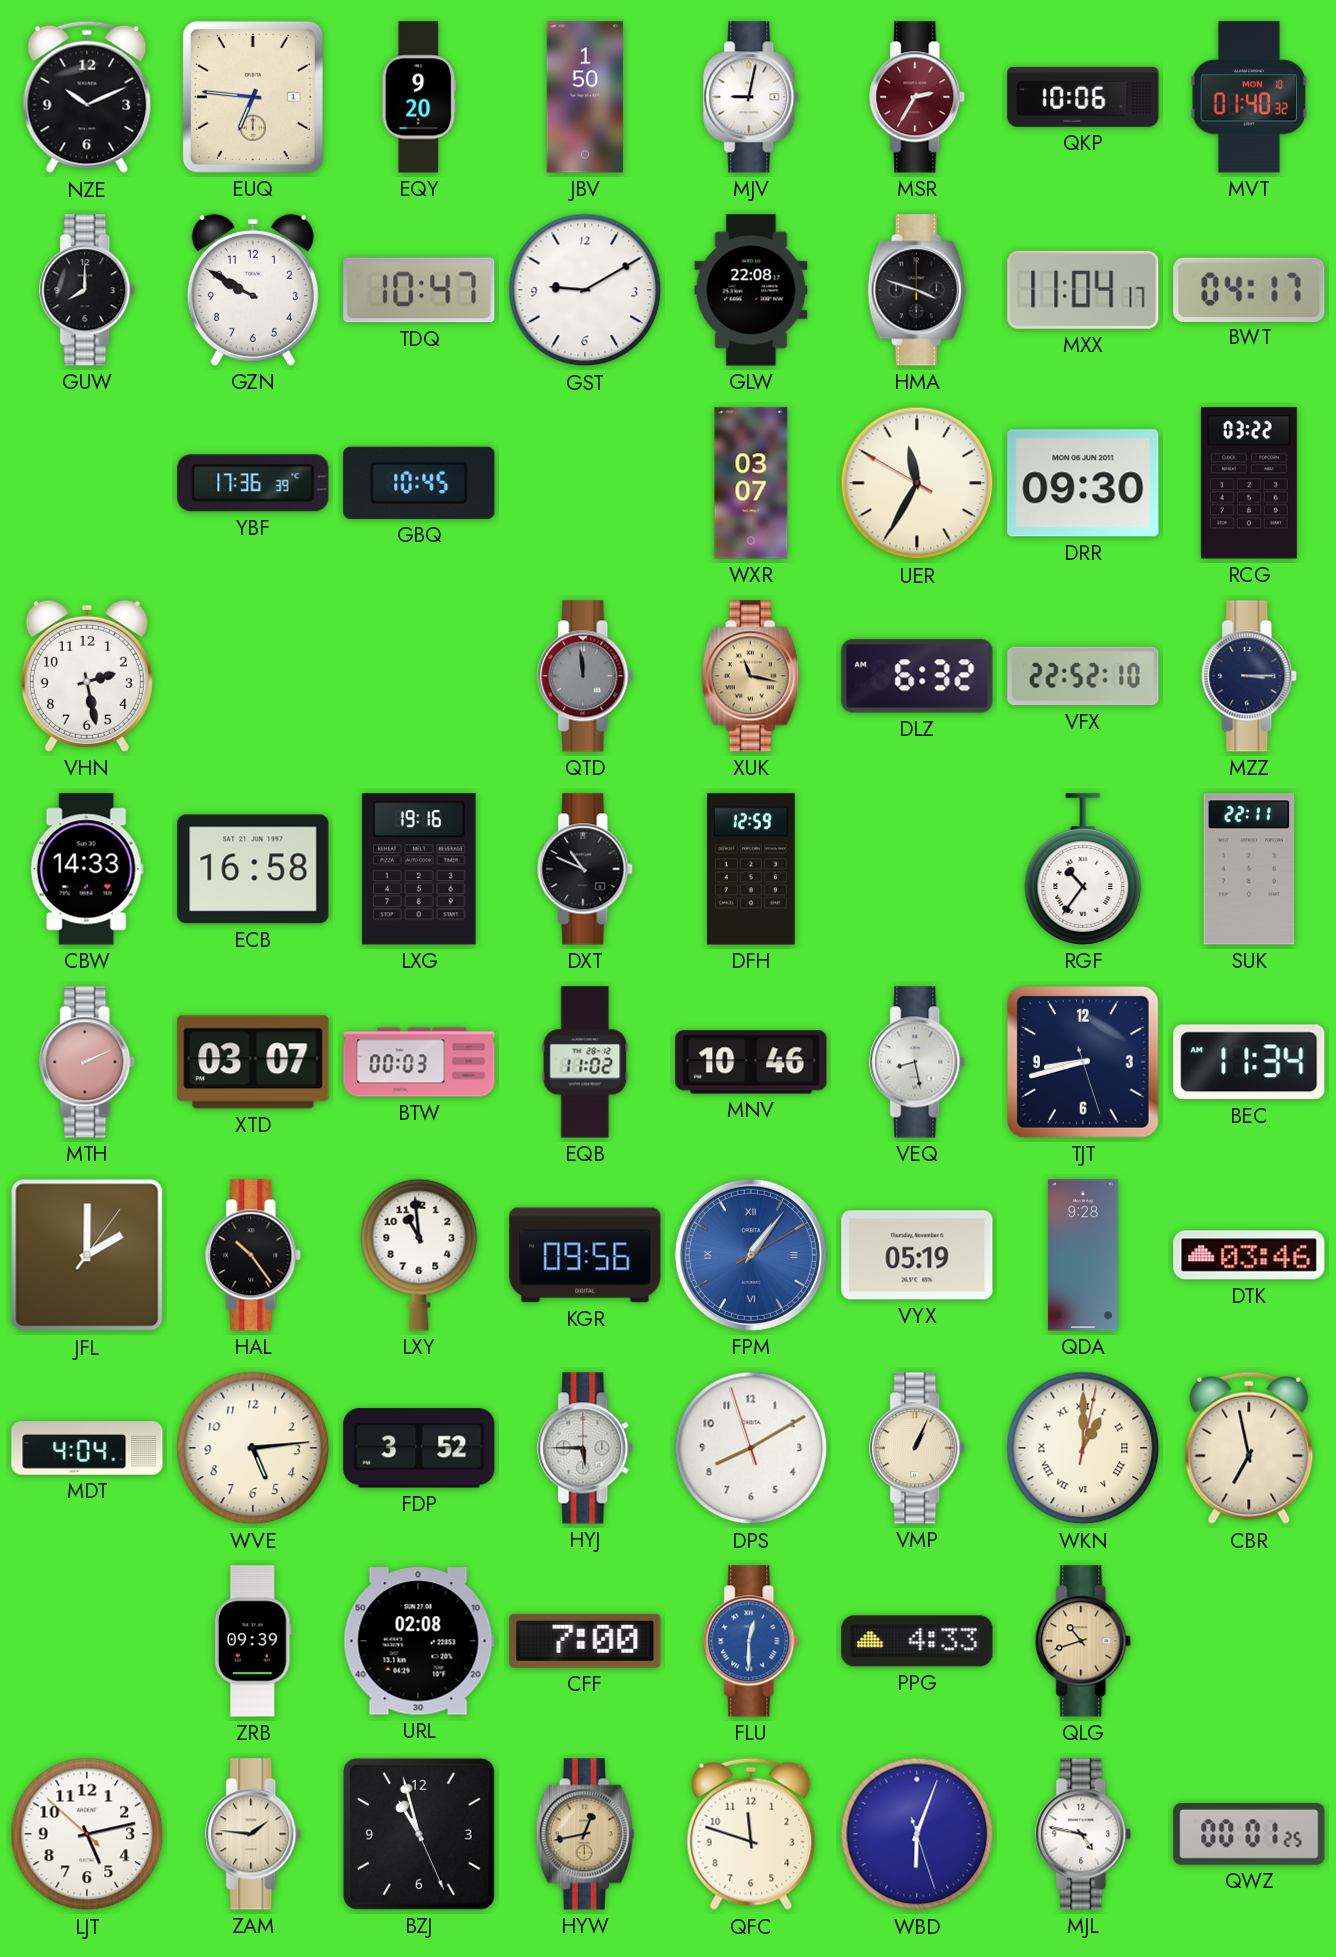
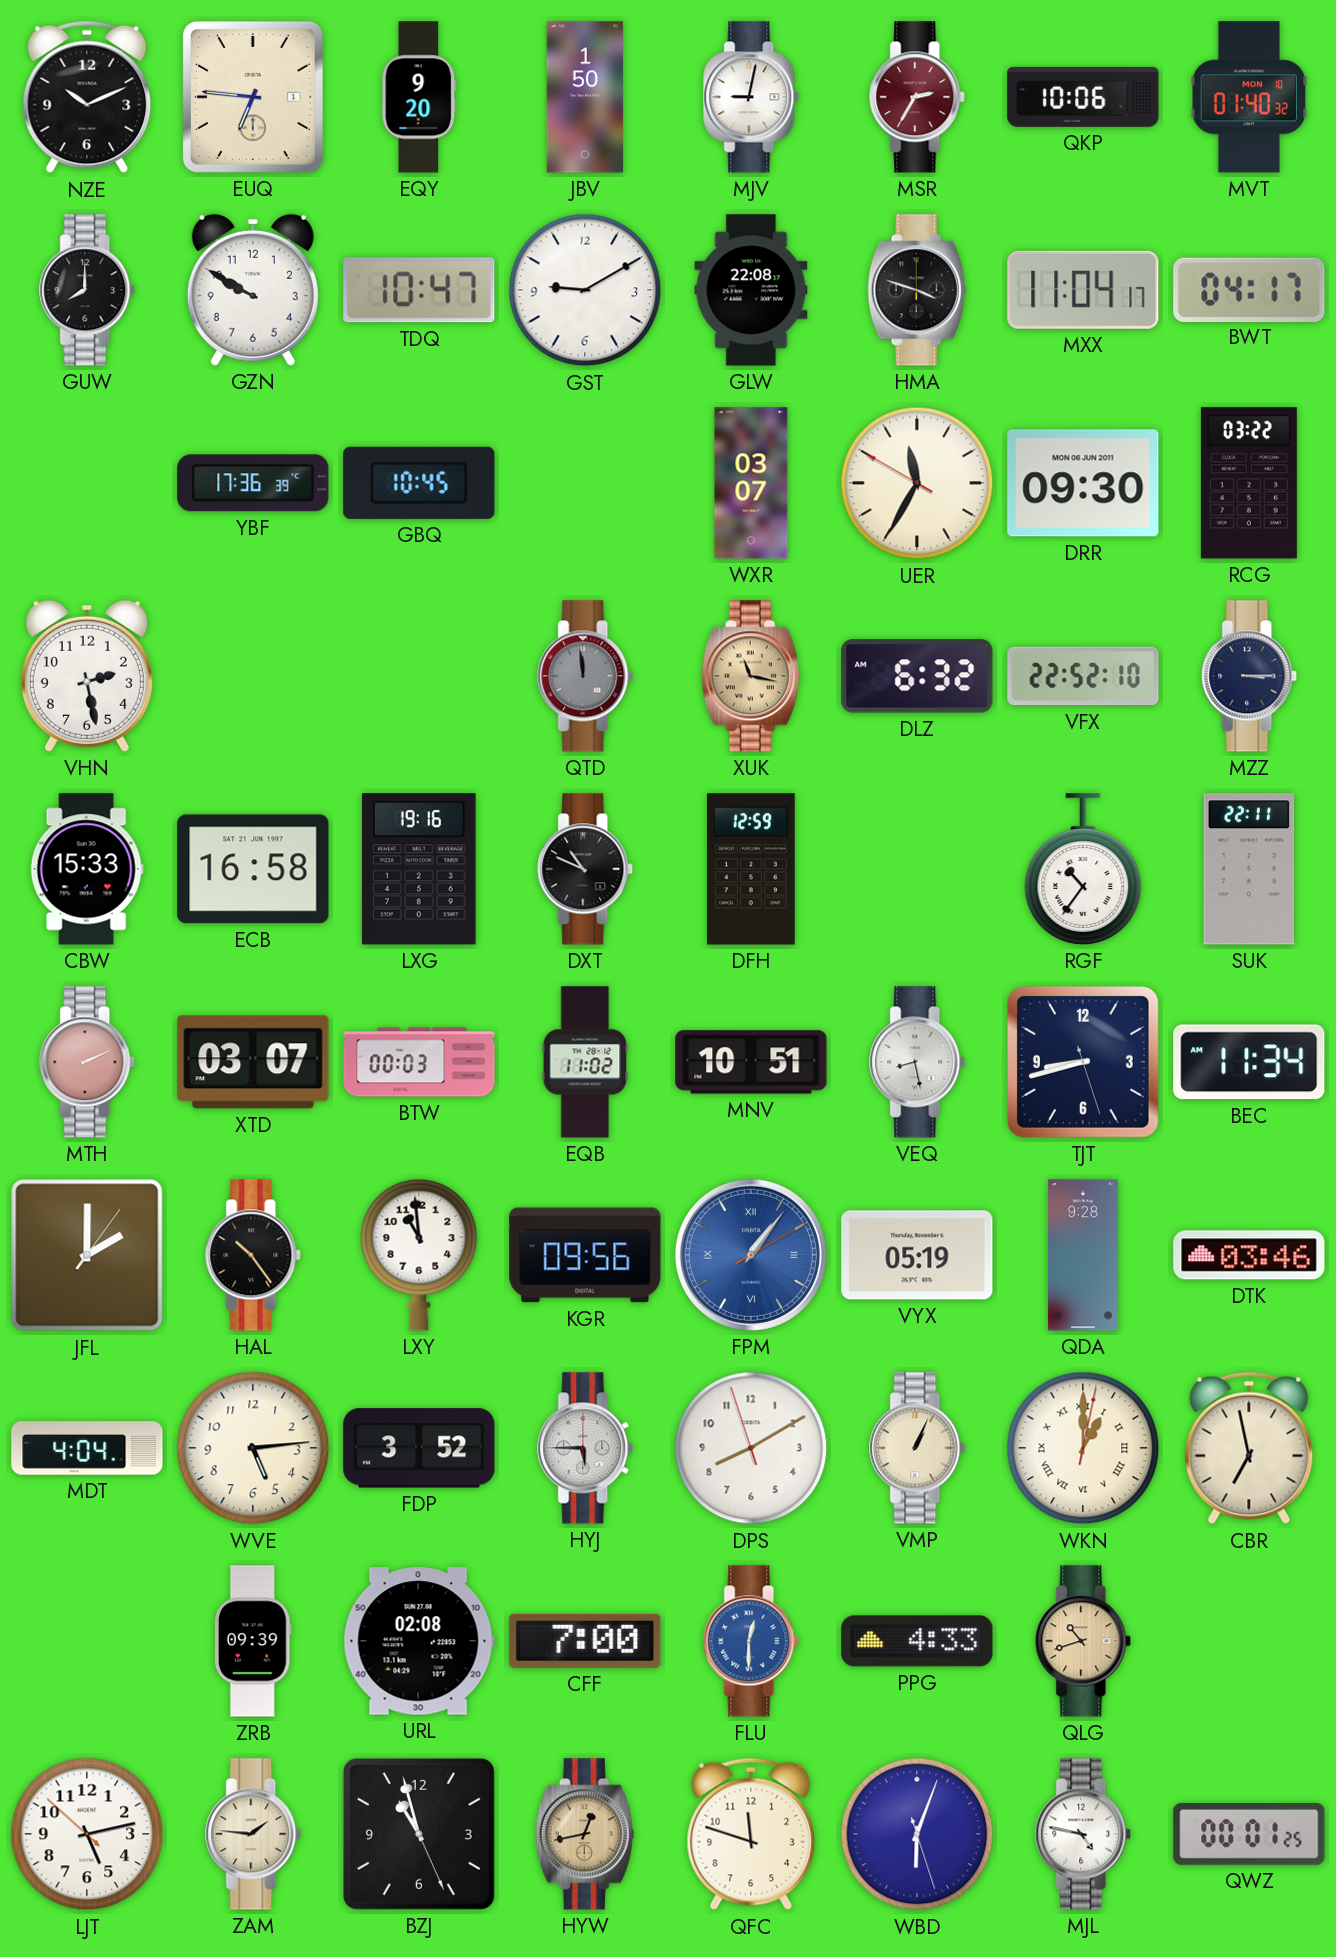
CBW: 14:33 -> 15:33
MNV: 10:46 -> 10:51
